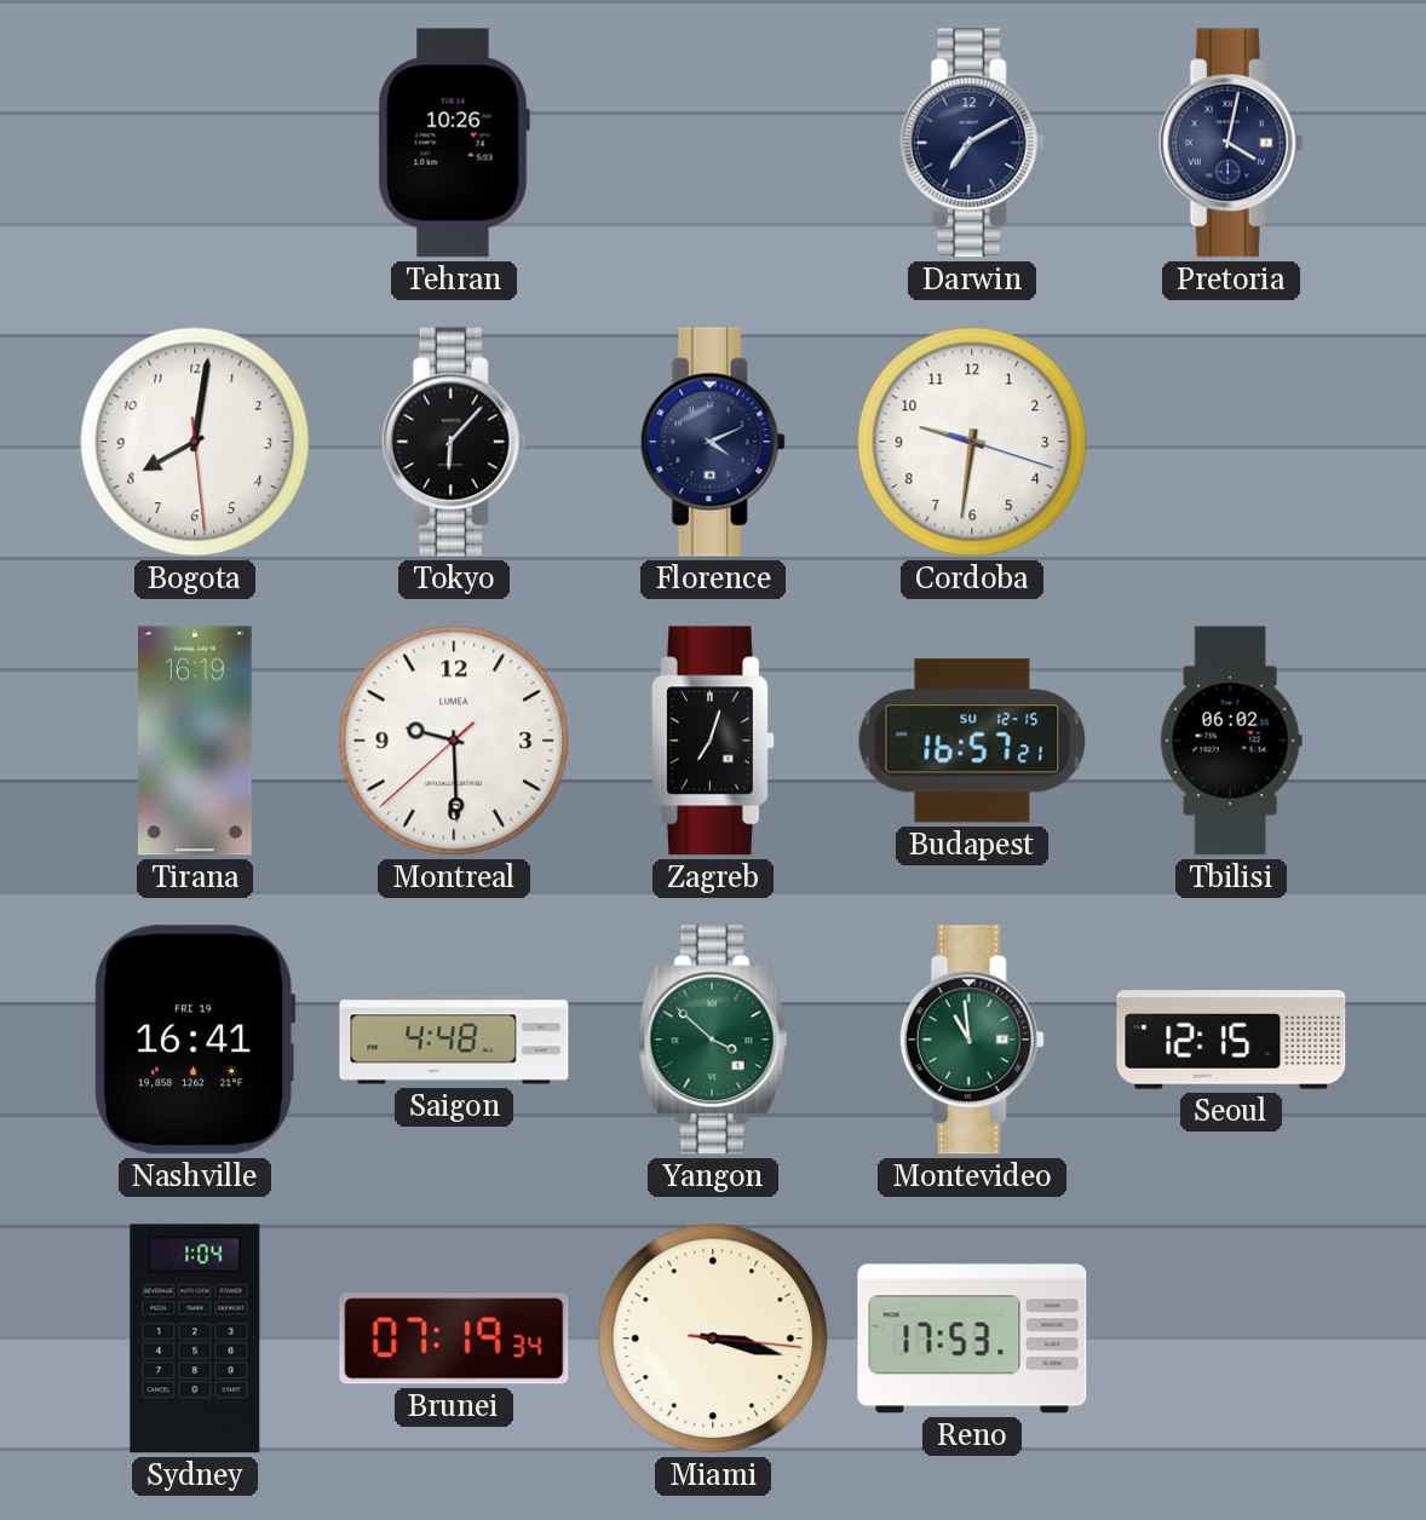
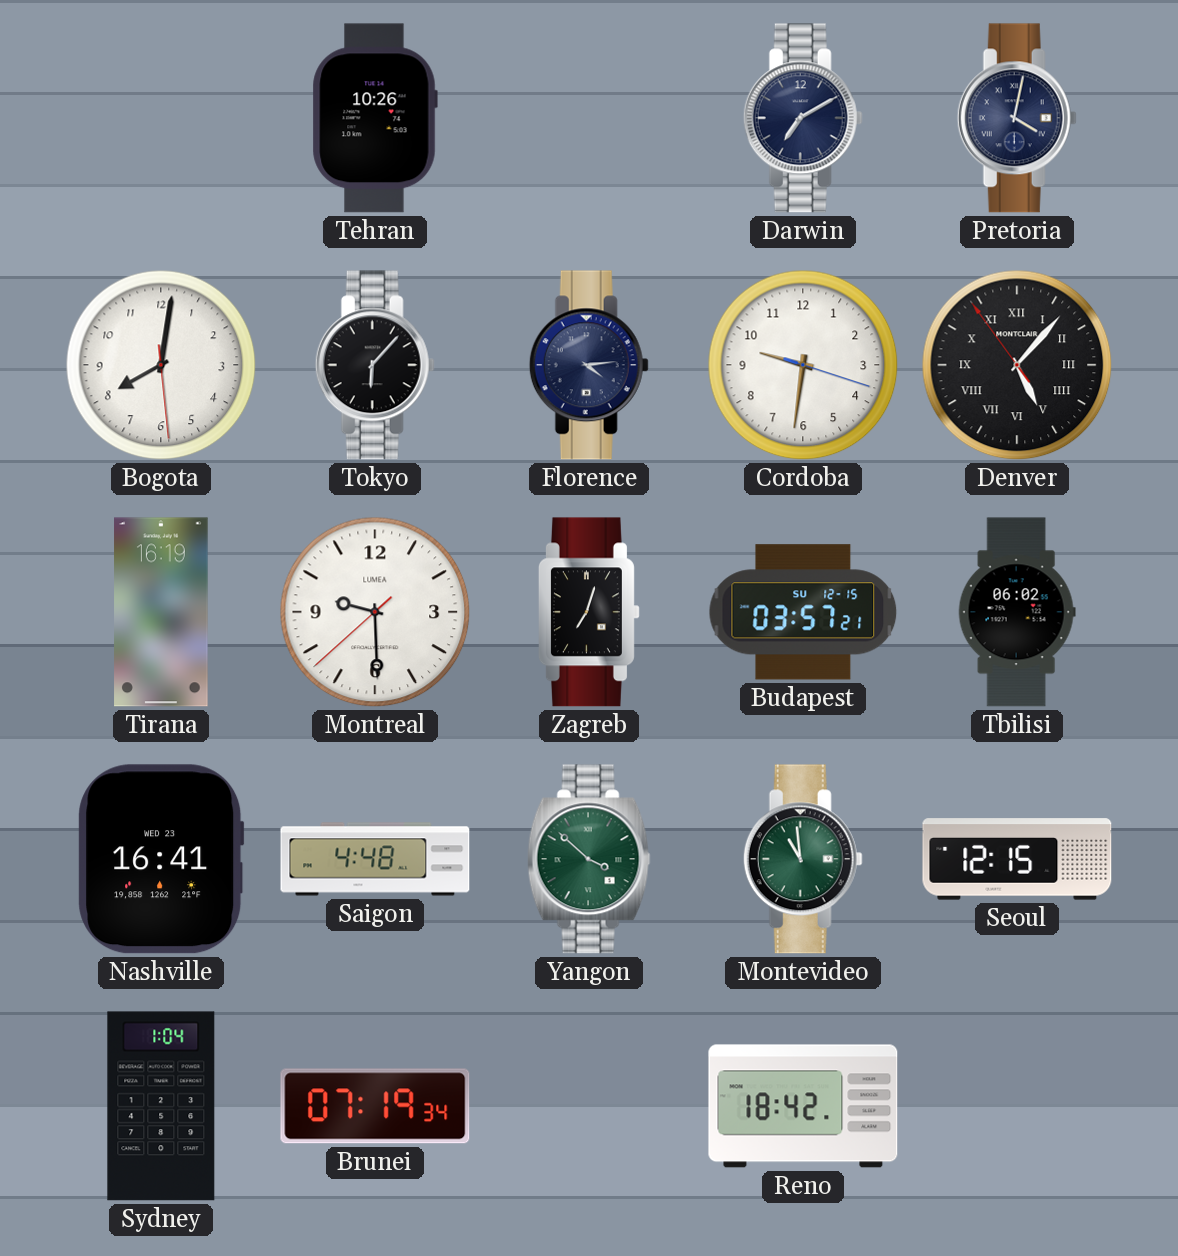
Florence: 4:11 -> 4:14
Denver: none -> 5:06
Budapest: 16:57 -> 03:57
Nashville date: FRI 19 -> WED 23
Miami: 3:17 -> none
Reno: 17:53 -> 18:42
